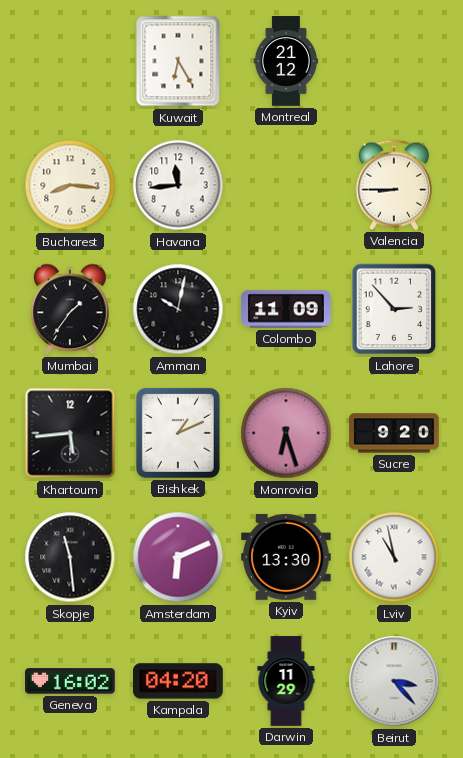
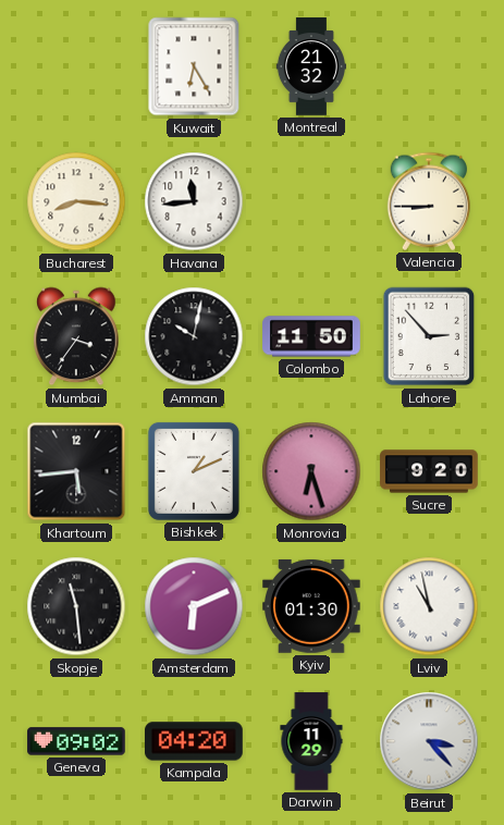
Montreal: 21:12 -> 21:32
Mumbai: 1:36 -> 3:36
Colombo: 11:09 -> 11:50
Kyiv: 13:30 -> 01:30
Geneva: 16:02 -> 09:02
